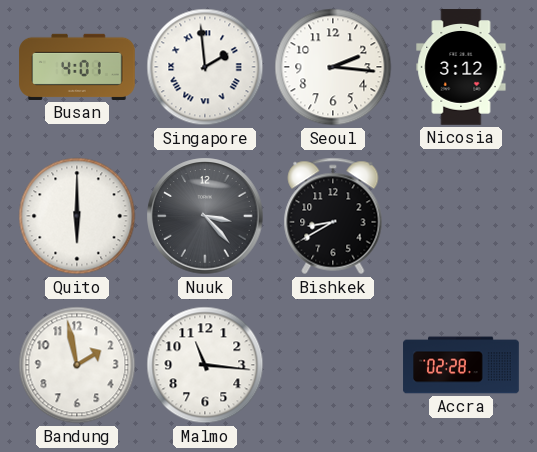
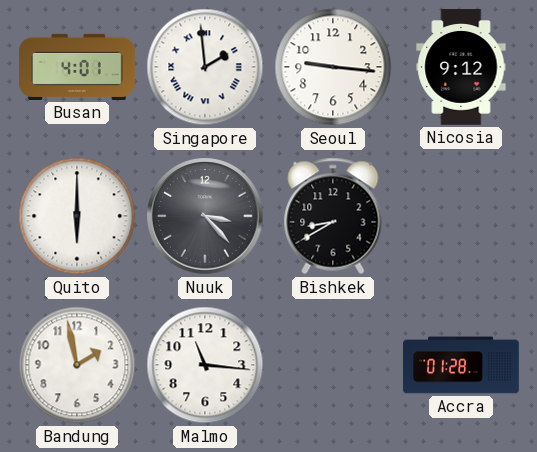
Seoul: 2:16 -> 9:16
Nicosia: 3:12 -> 9:12
Accra: 02:28 -> 01:28
